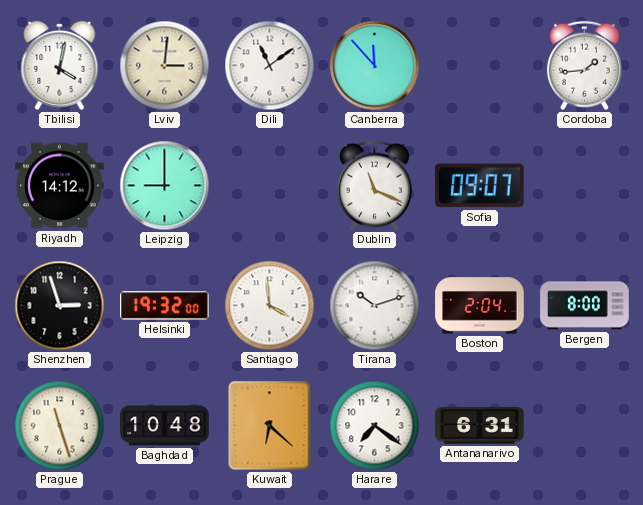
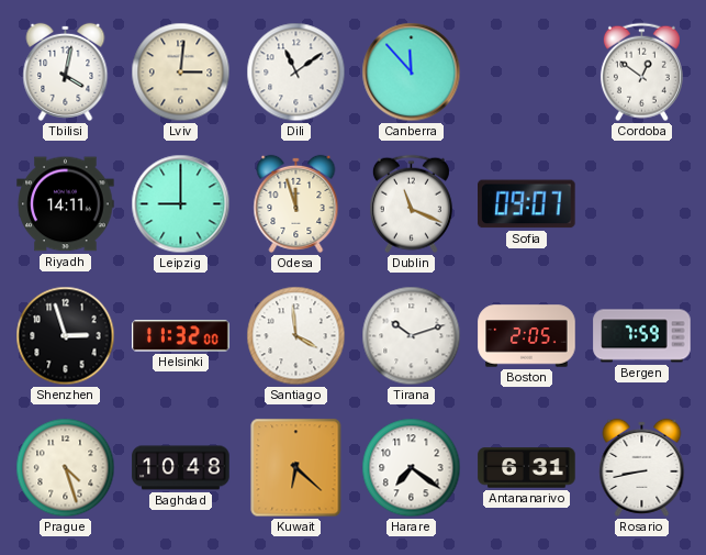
Cordoba: 1:44 -> 12:51
Riyadh: 14:12 -> 14:11
Odesa: none -> 11:57
Helsinki: 19:32 -> 11:32
Boston: 2:04 -> 2:05
Bergen: 8:00 -> 7:59
Prague: 11:27 -> 4:27
Rosario: none -> 8:43
